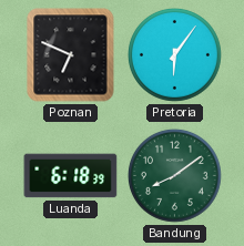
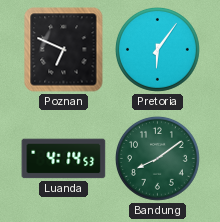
Luanda: 6:18 -> 4:14
